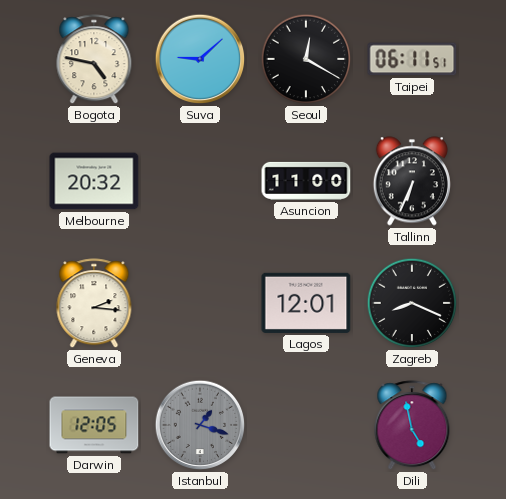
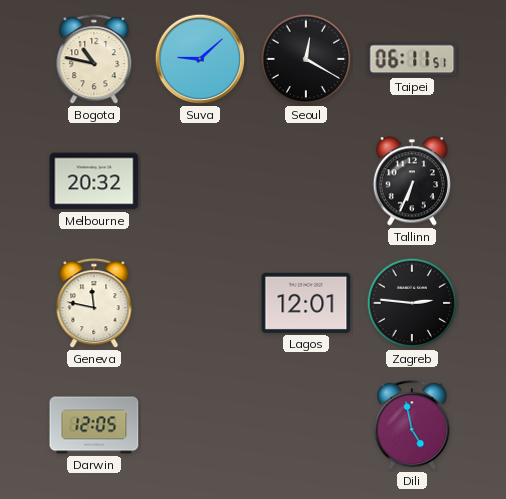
Bogota: 4:47 -> 10:47
Asuncion: 11:00 -> none
Geneva: 2:16 -> 11:47
Zagreb: 8:19 -> 2:46
Istanbul: 1:18 -> none
